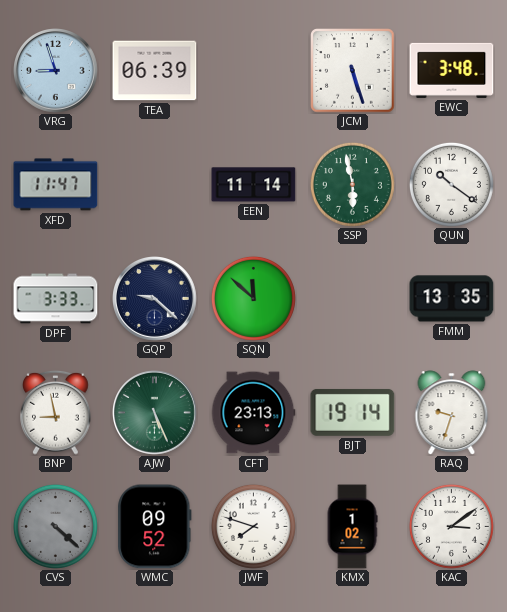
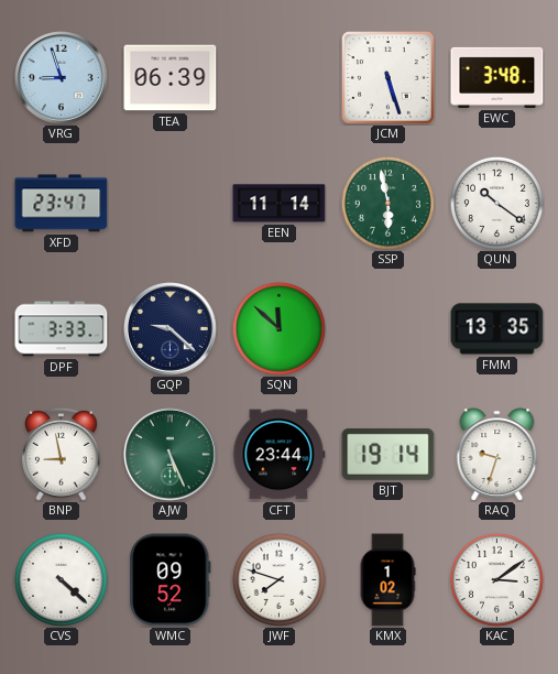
XFD: 11:47 -> 23:47
CFT: 23:13 -> 23:44
CVS dial: grey -> white
